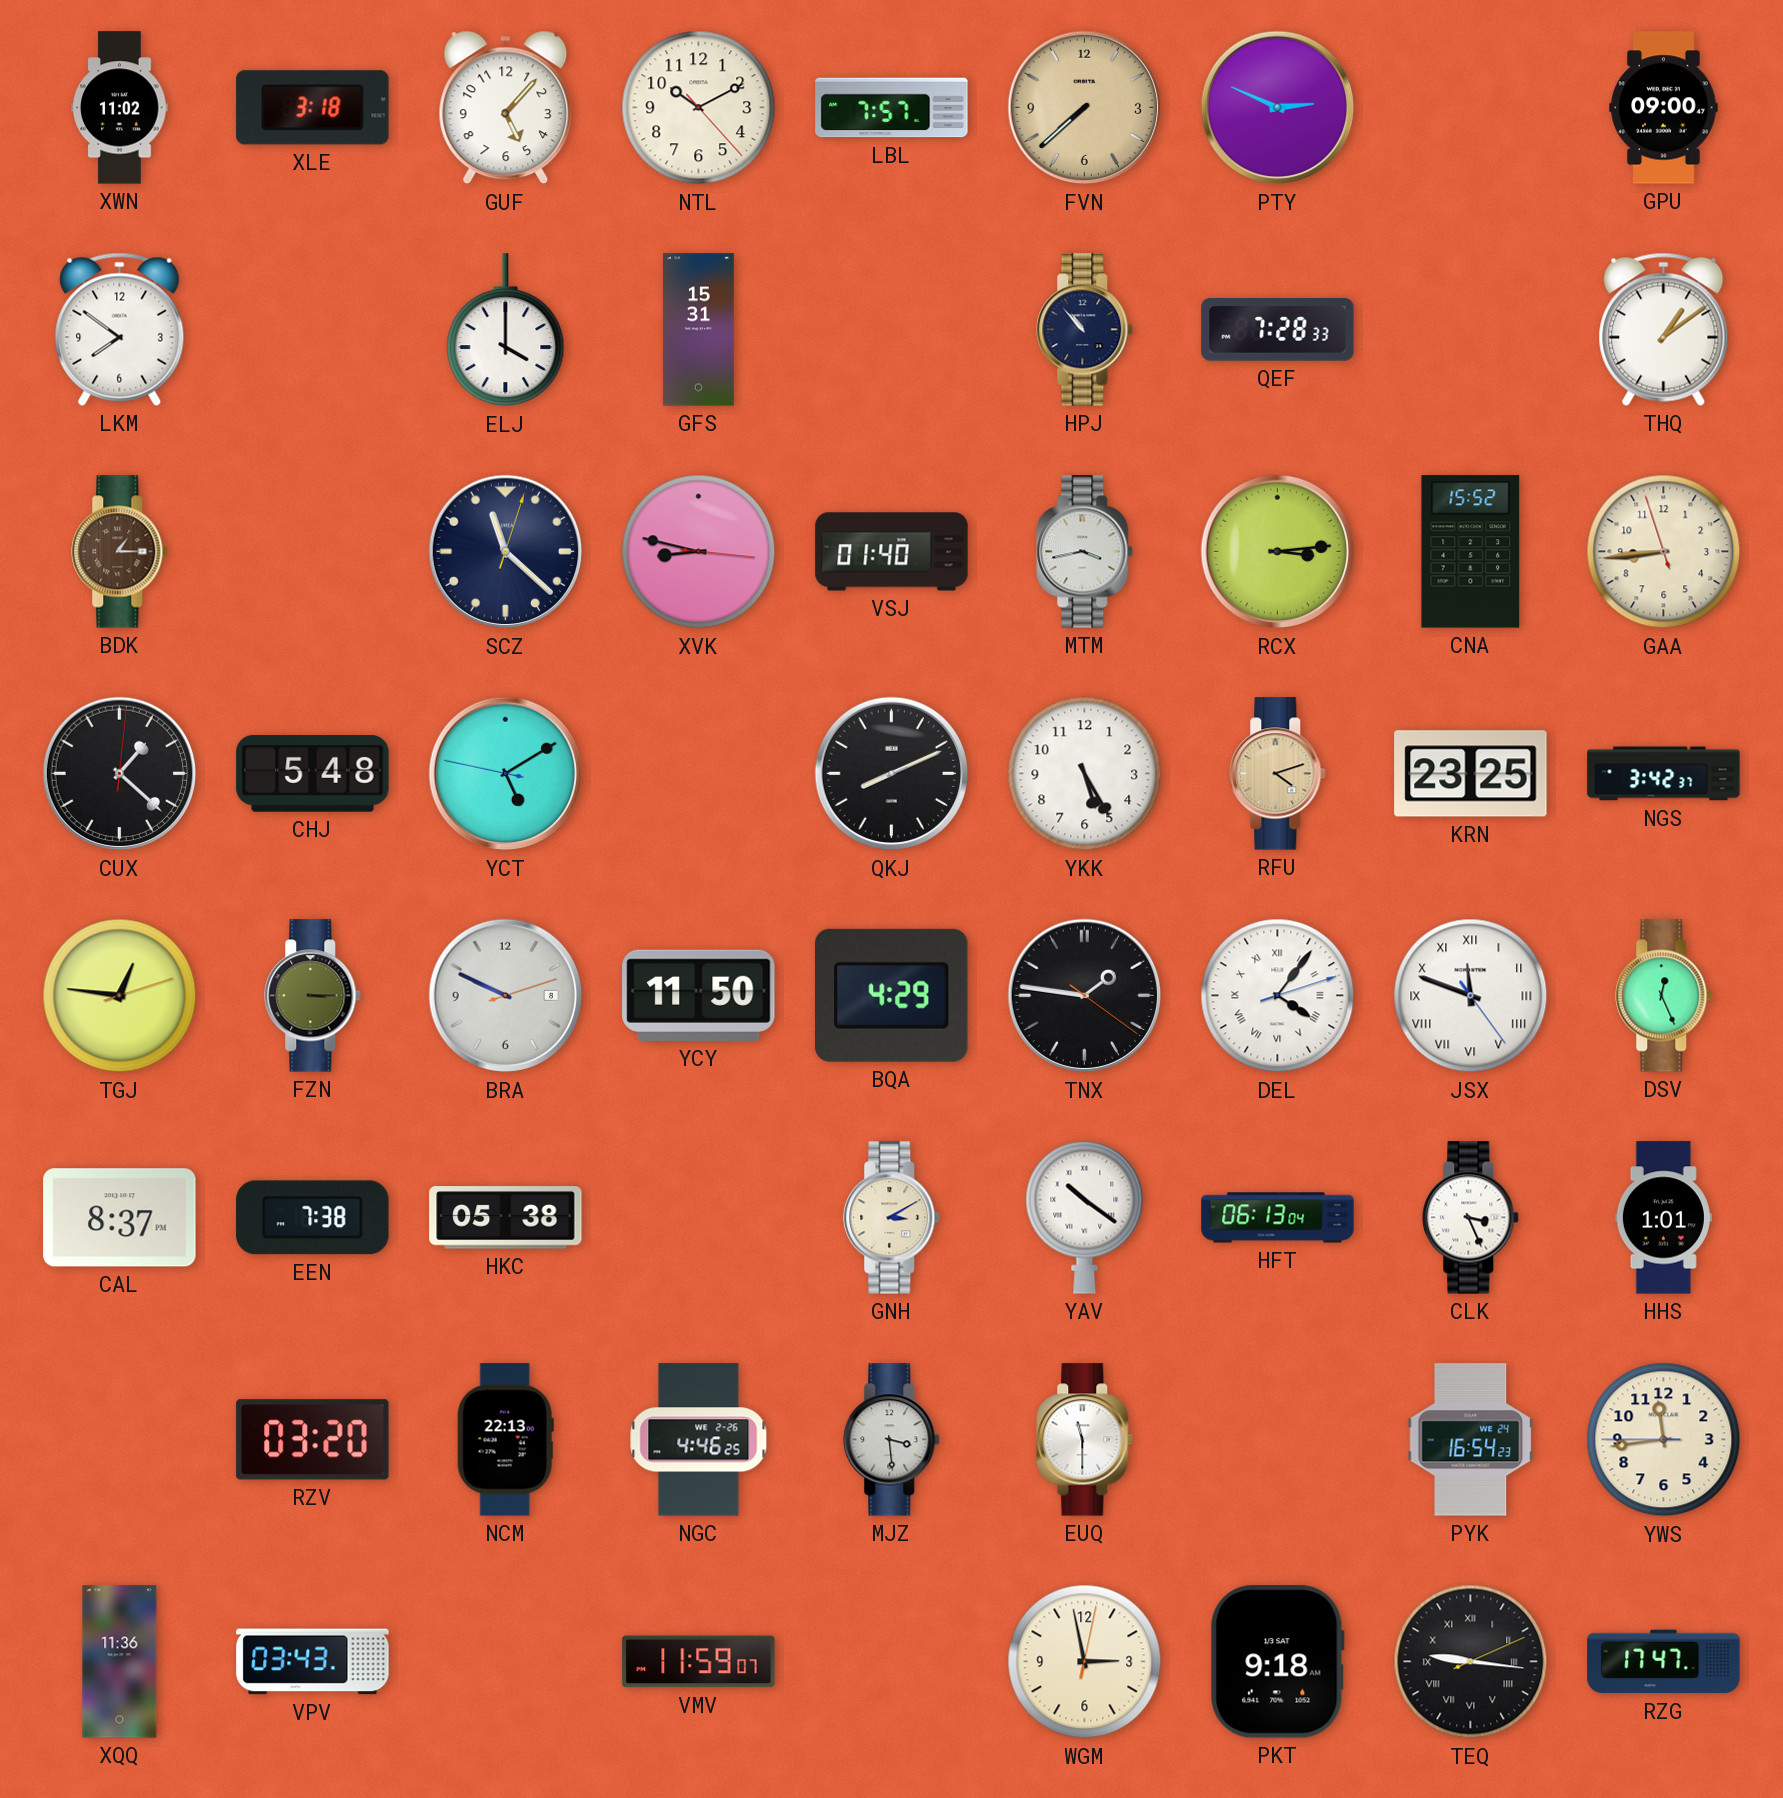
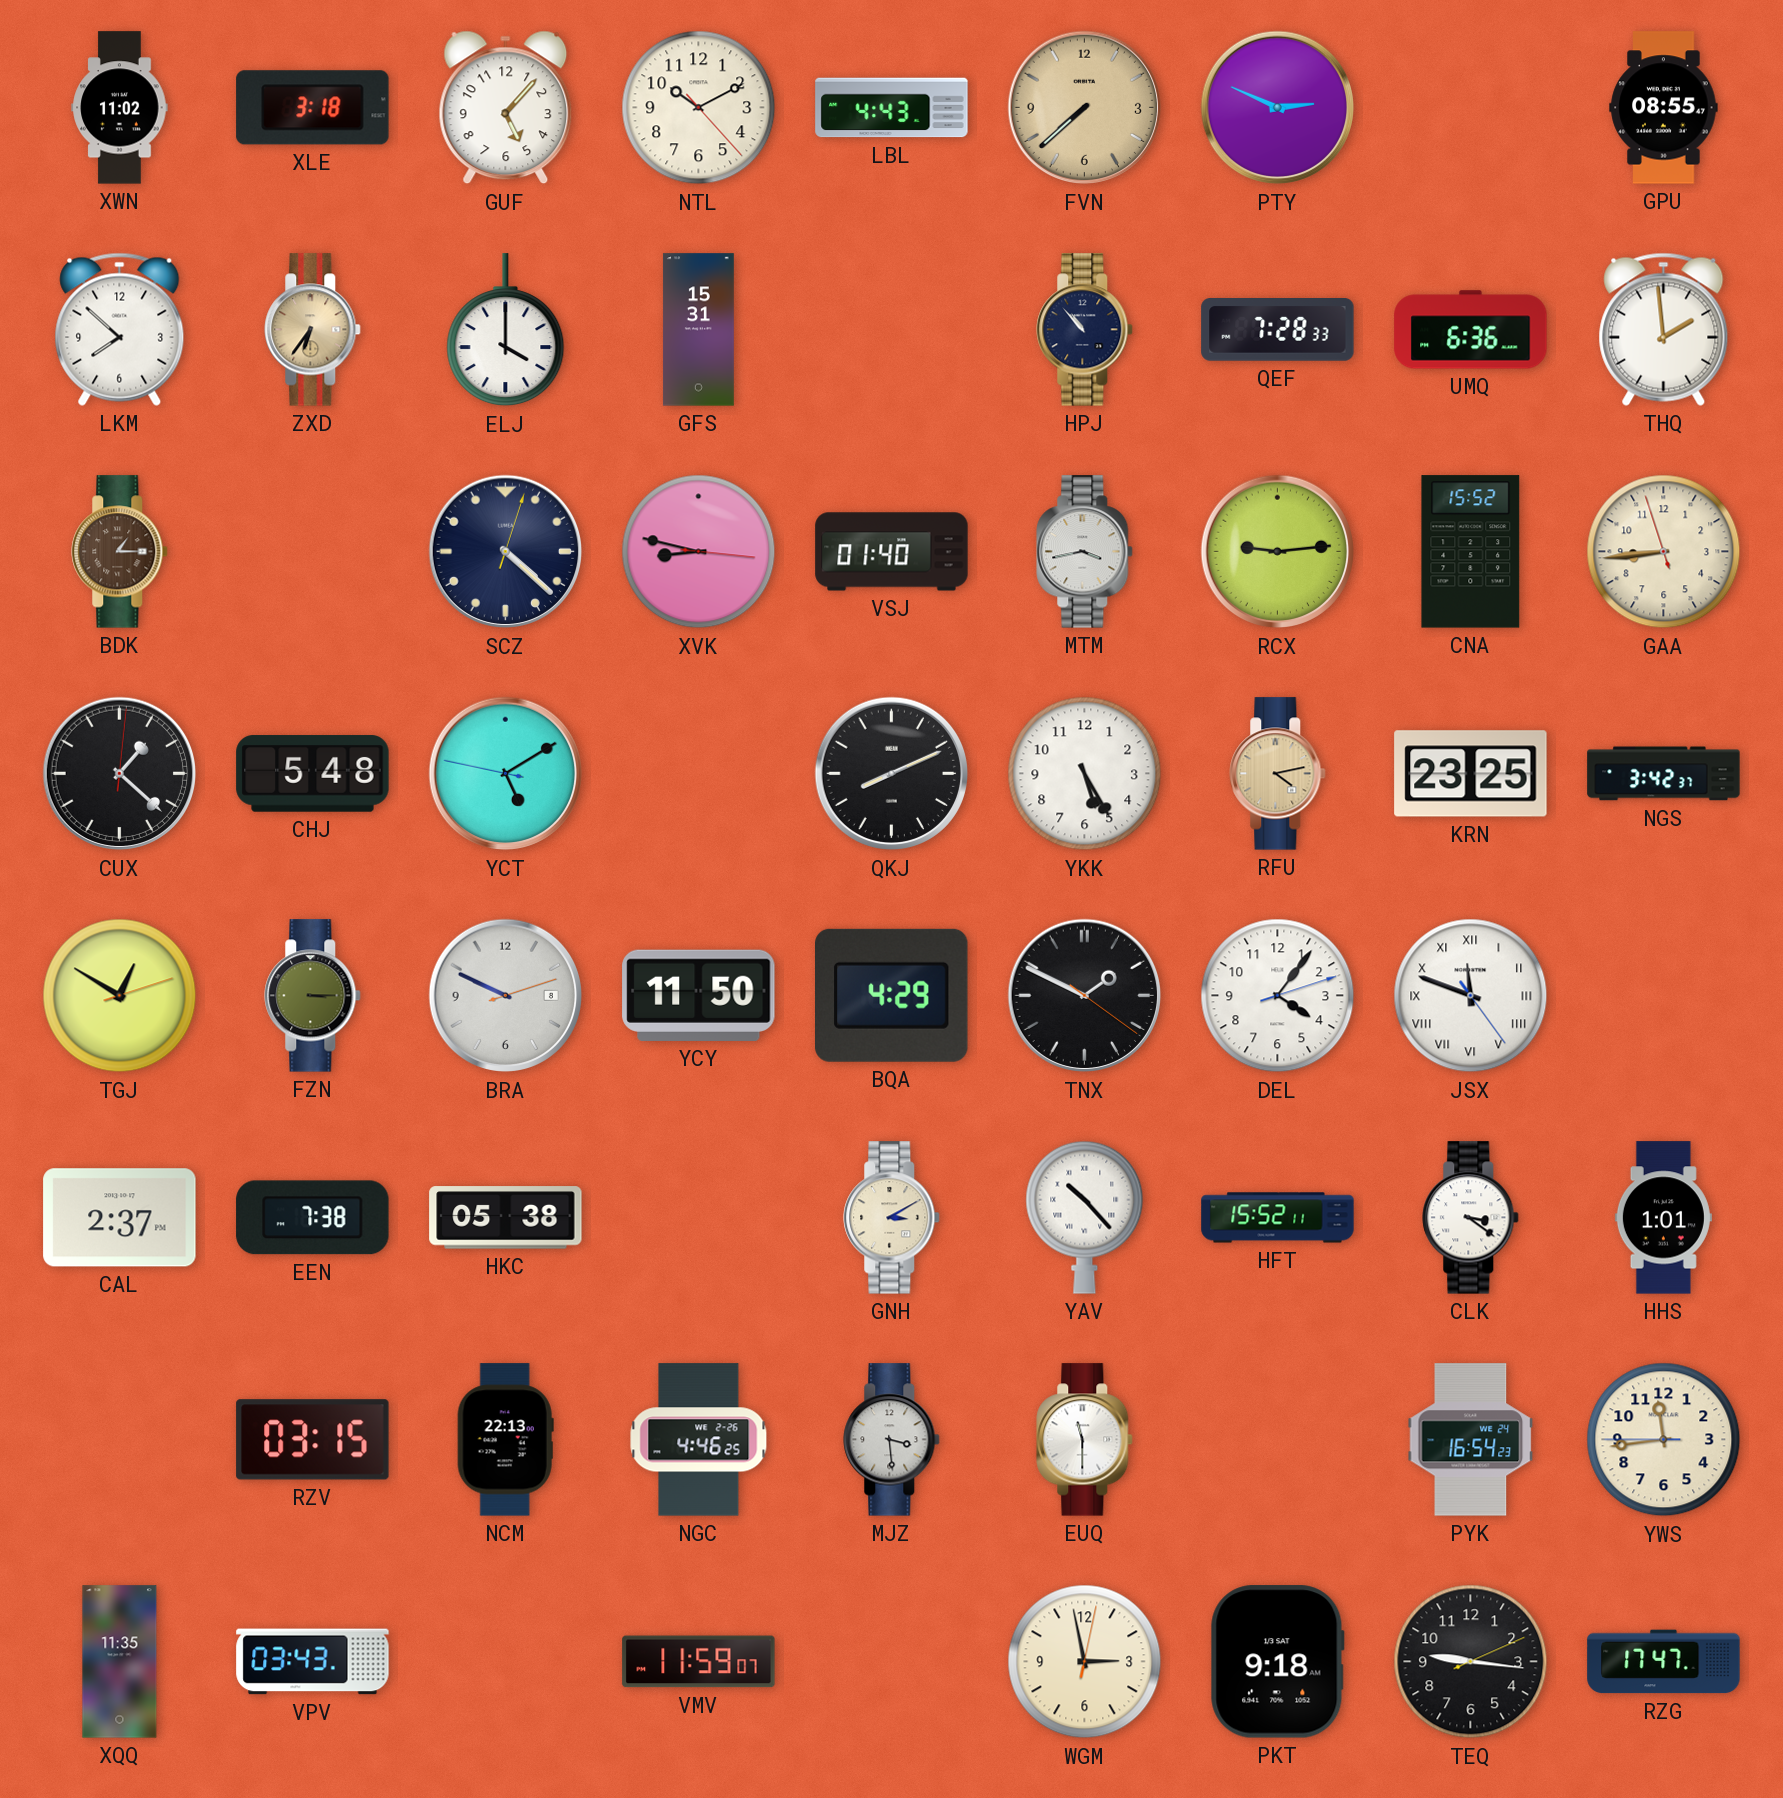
LBL: 7:57 -> 4:43
GPU: 09:00 -> 08:55
LKM: 7:51 -> 7:52
ZXD: none -> 6:36
UMQ: none -> 6:36
THQ: 1:09 -> 1:59
SCZ: 11:22 -> 4:22
RCX: 3:14 -> 9:14
RFU: 4:12 -> 4:13
TGJ: 12:46 -> 12:50
TNX: 1:46 -> 1:49
DEL numerals: Roman -> Arabic
DSV: 12:26 -> none
CAL: 8:37 -> 2:37
YAV: 10:21 -> 10:23
HFT: 06:13 -> 15:52
CLK: 3:26 -> 3:21
RZV: 03:20 -> 03:15
XQQ: 11:36 -> 11:35
TEQ numerals: Roman -> Arabic
